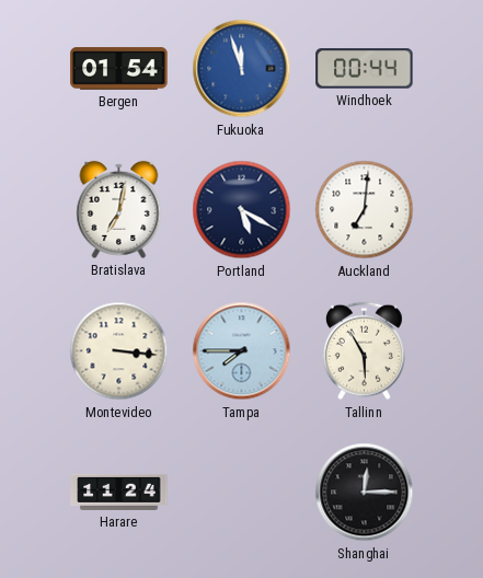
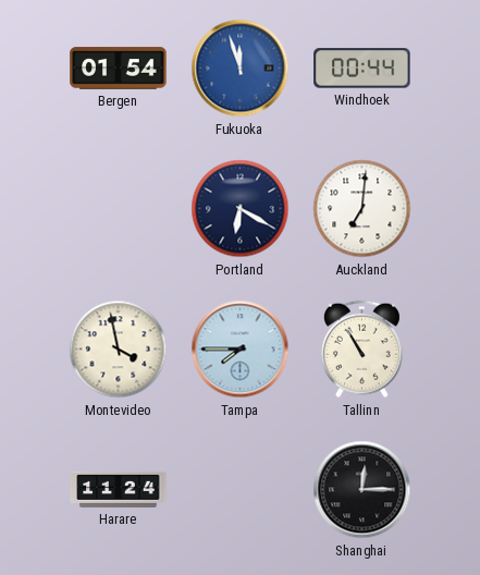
Bratislava: 7:02 -> none
Portland: 5:20 -> 6:20
Montevideo: 3:16 -> 3:58
Tallinn: 5:55 -> 10:55
